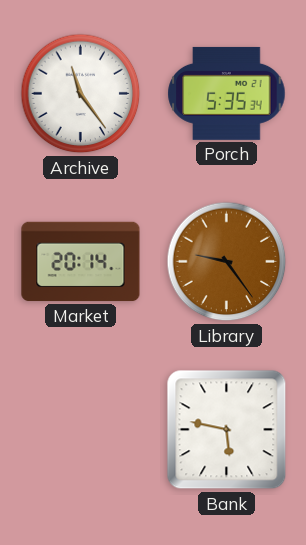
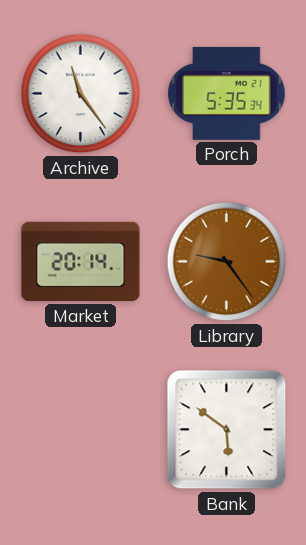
Bank: 5:47 -> 5:51
